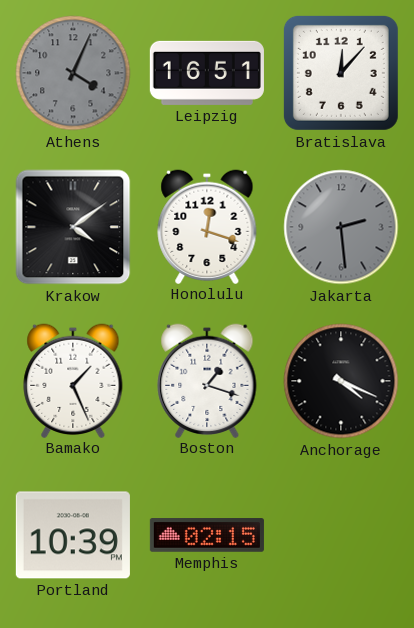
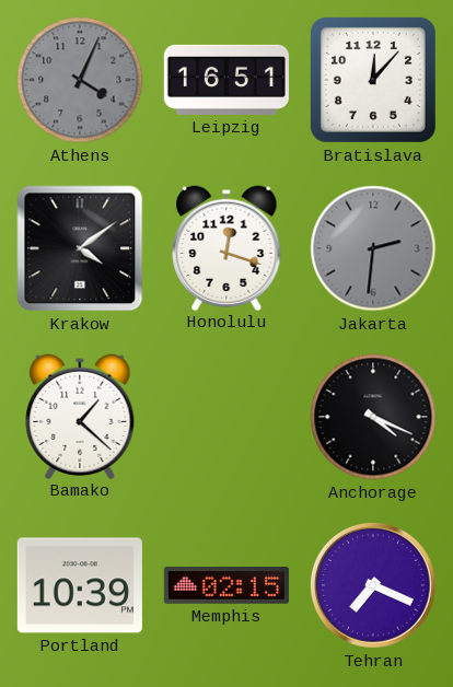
Jakarta: 2:29 -> 2:31
Bamako: 1:26 -> 1:22
Boston: 1:18 -> none
Tehran: none -> 7:19
